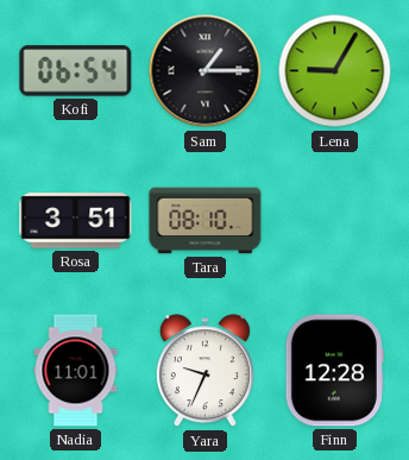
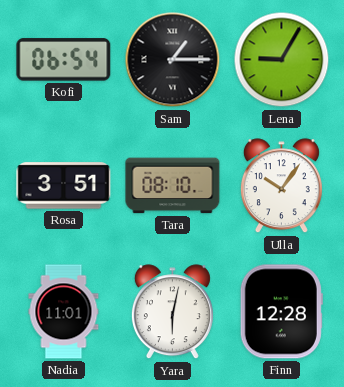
Ulla: none -> 10:06
Yara: 9:34 -> 6:02
